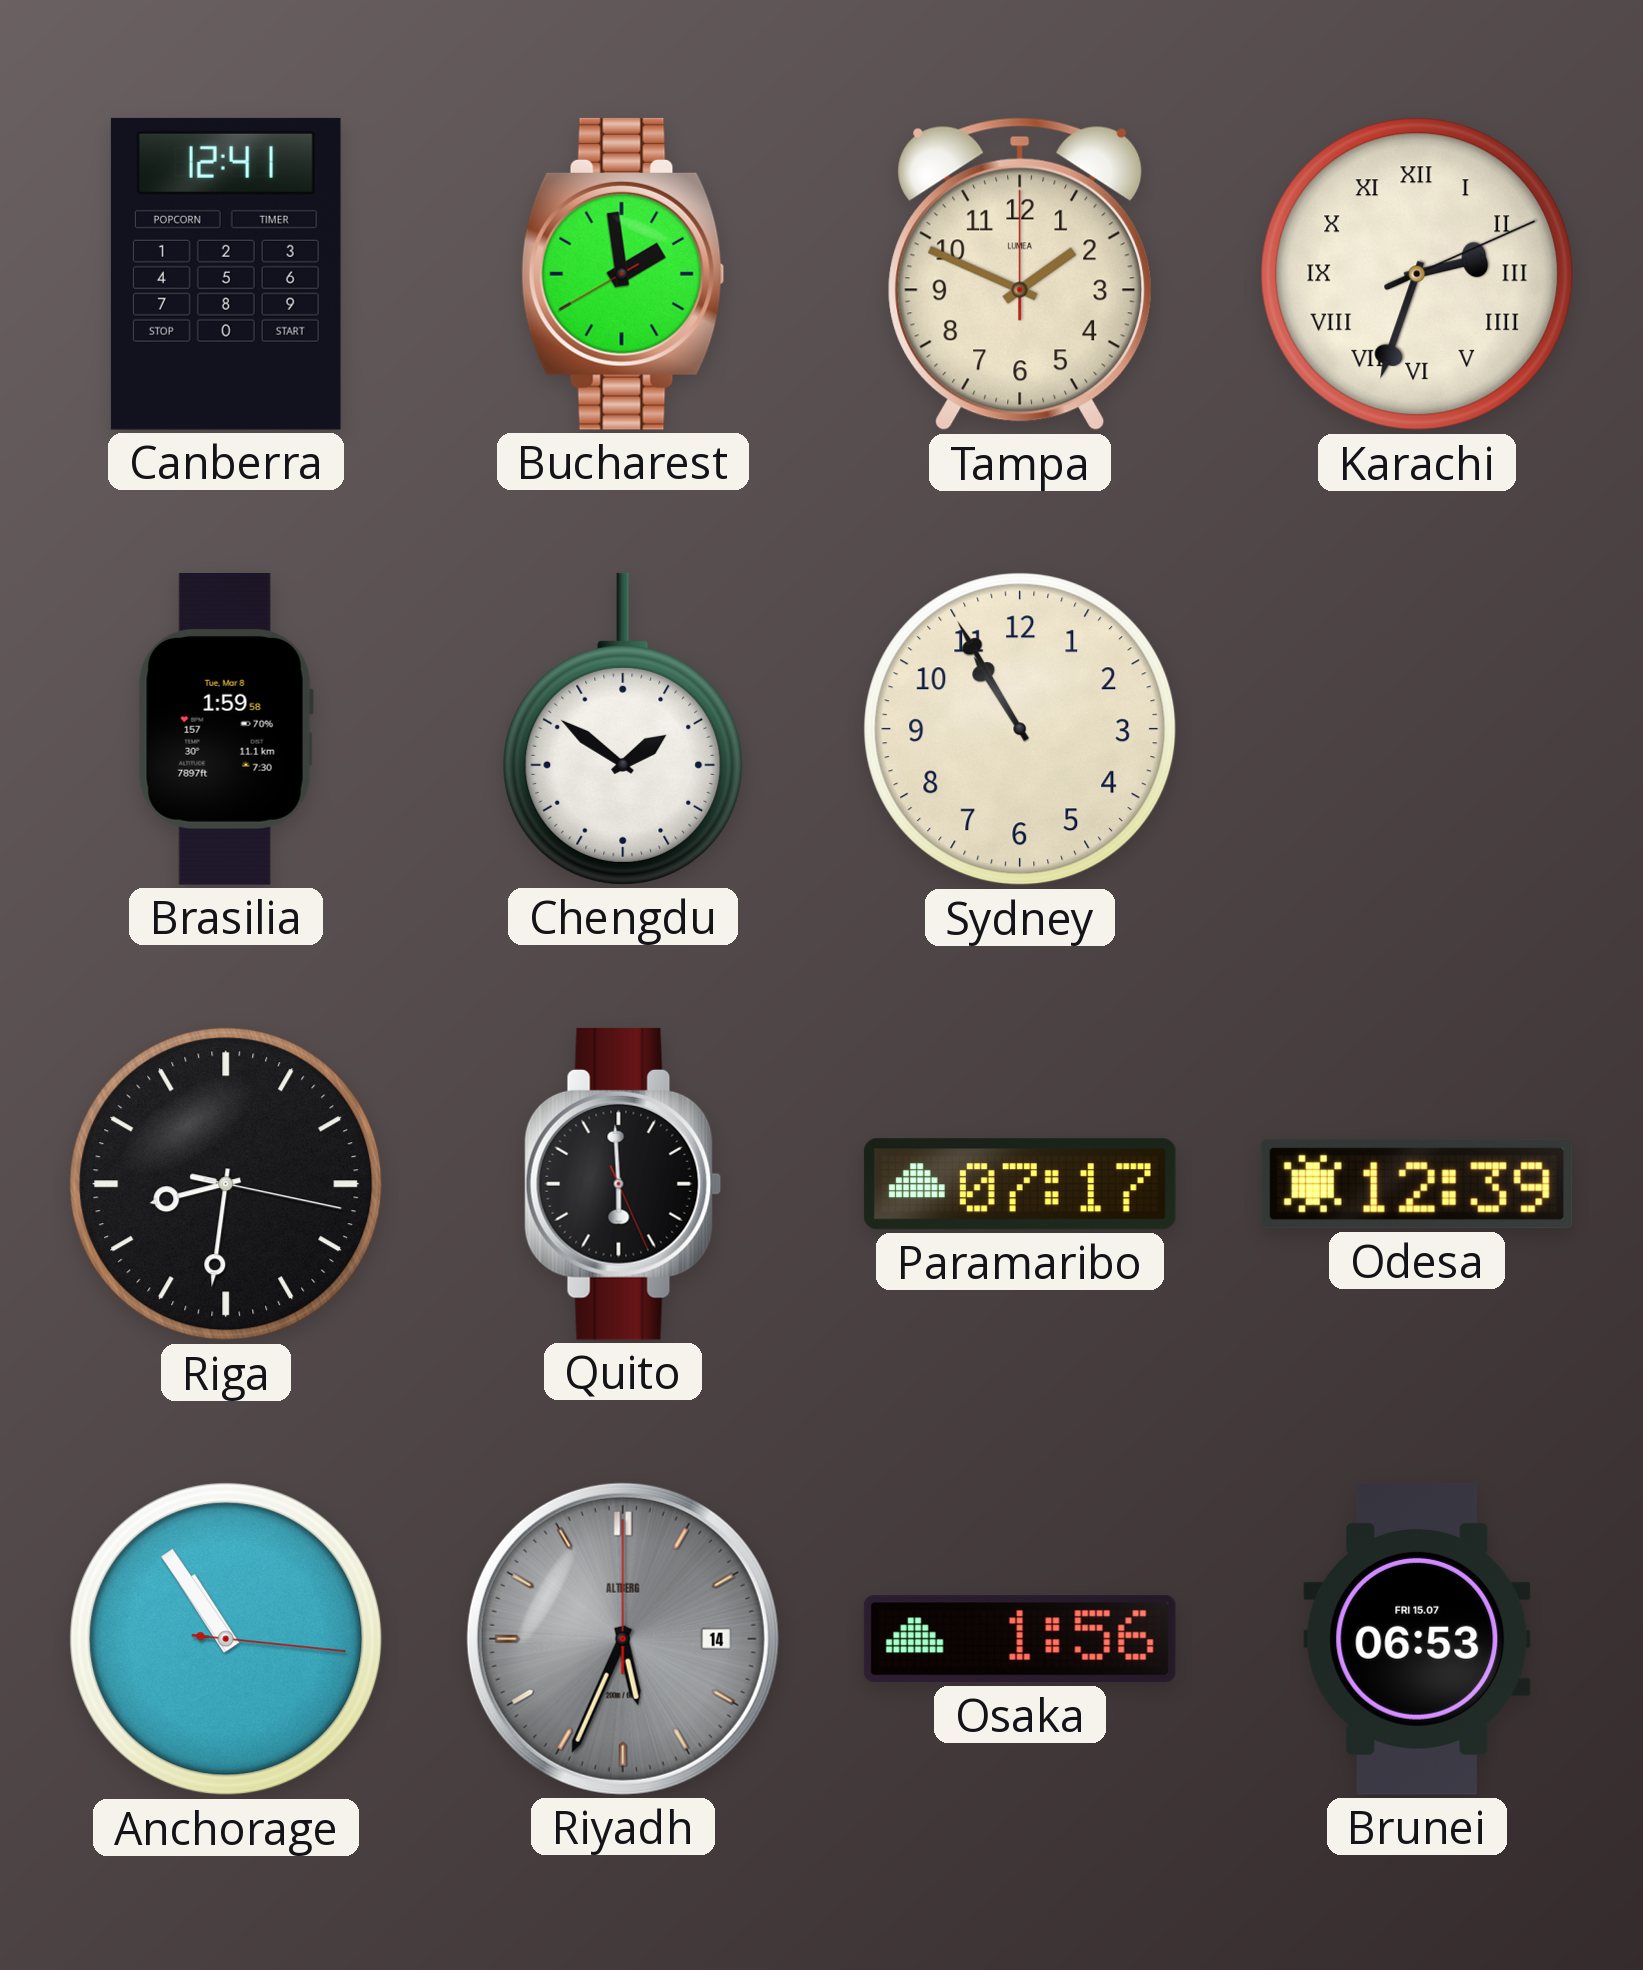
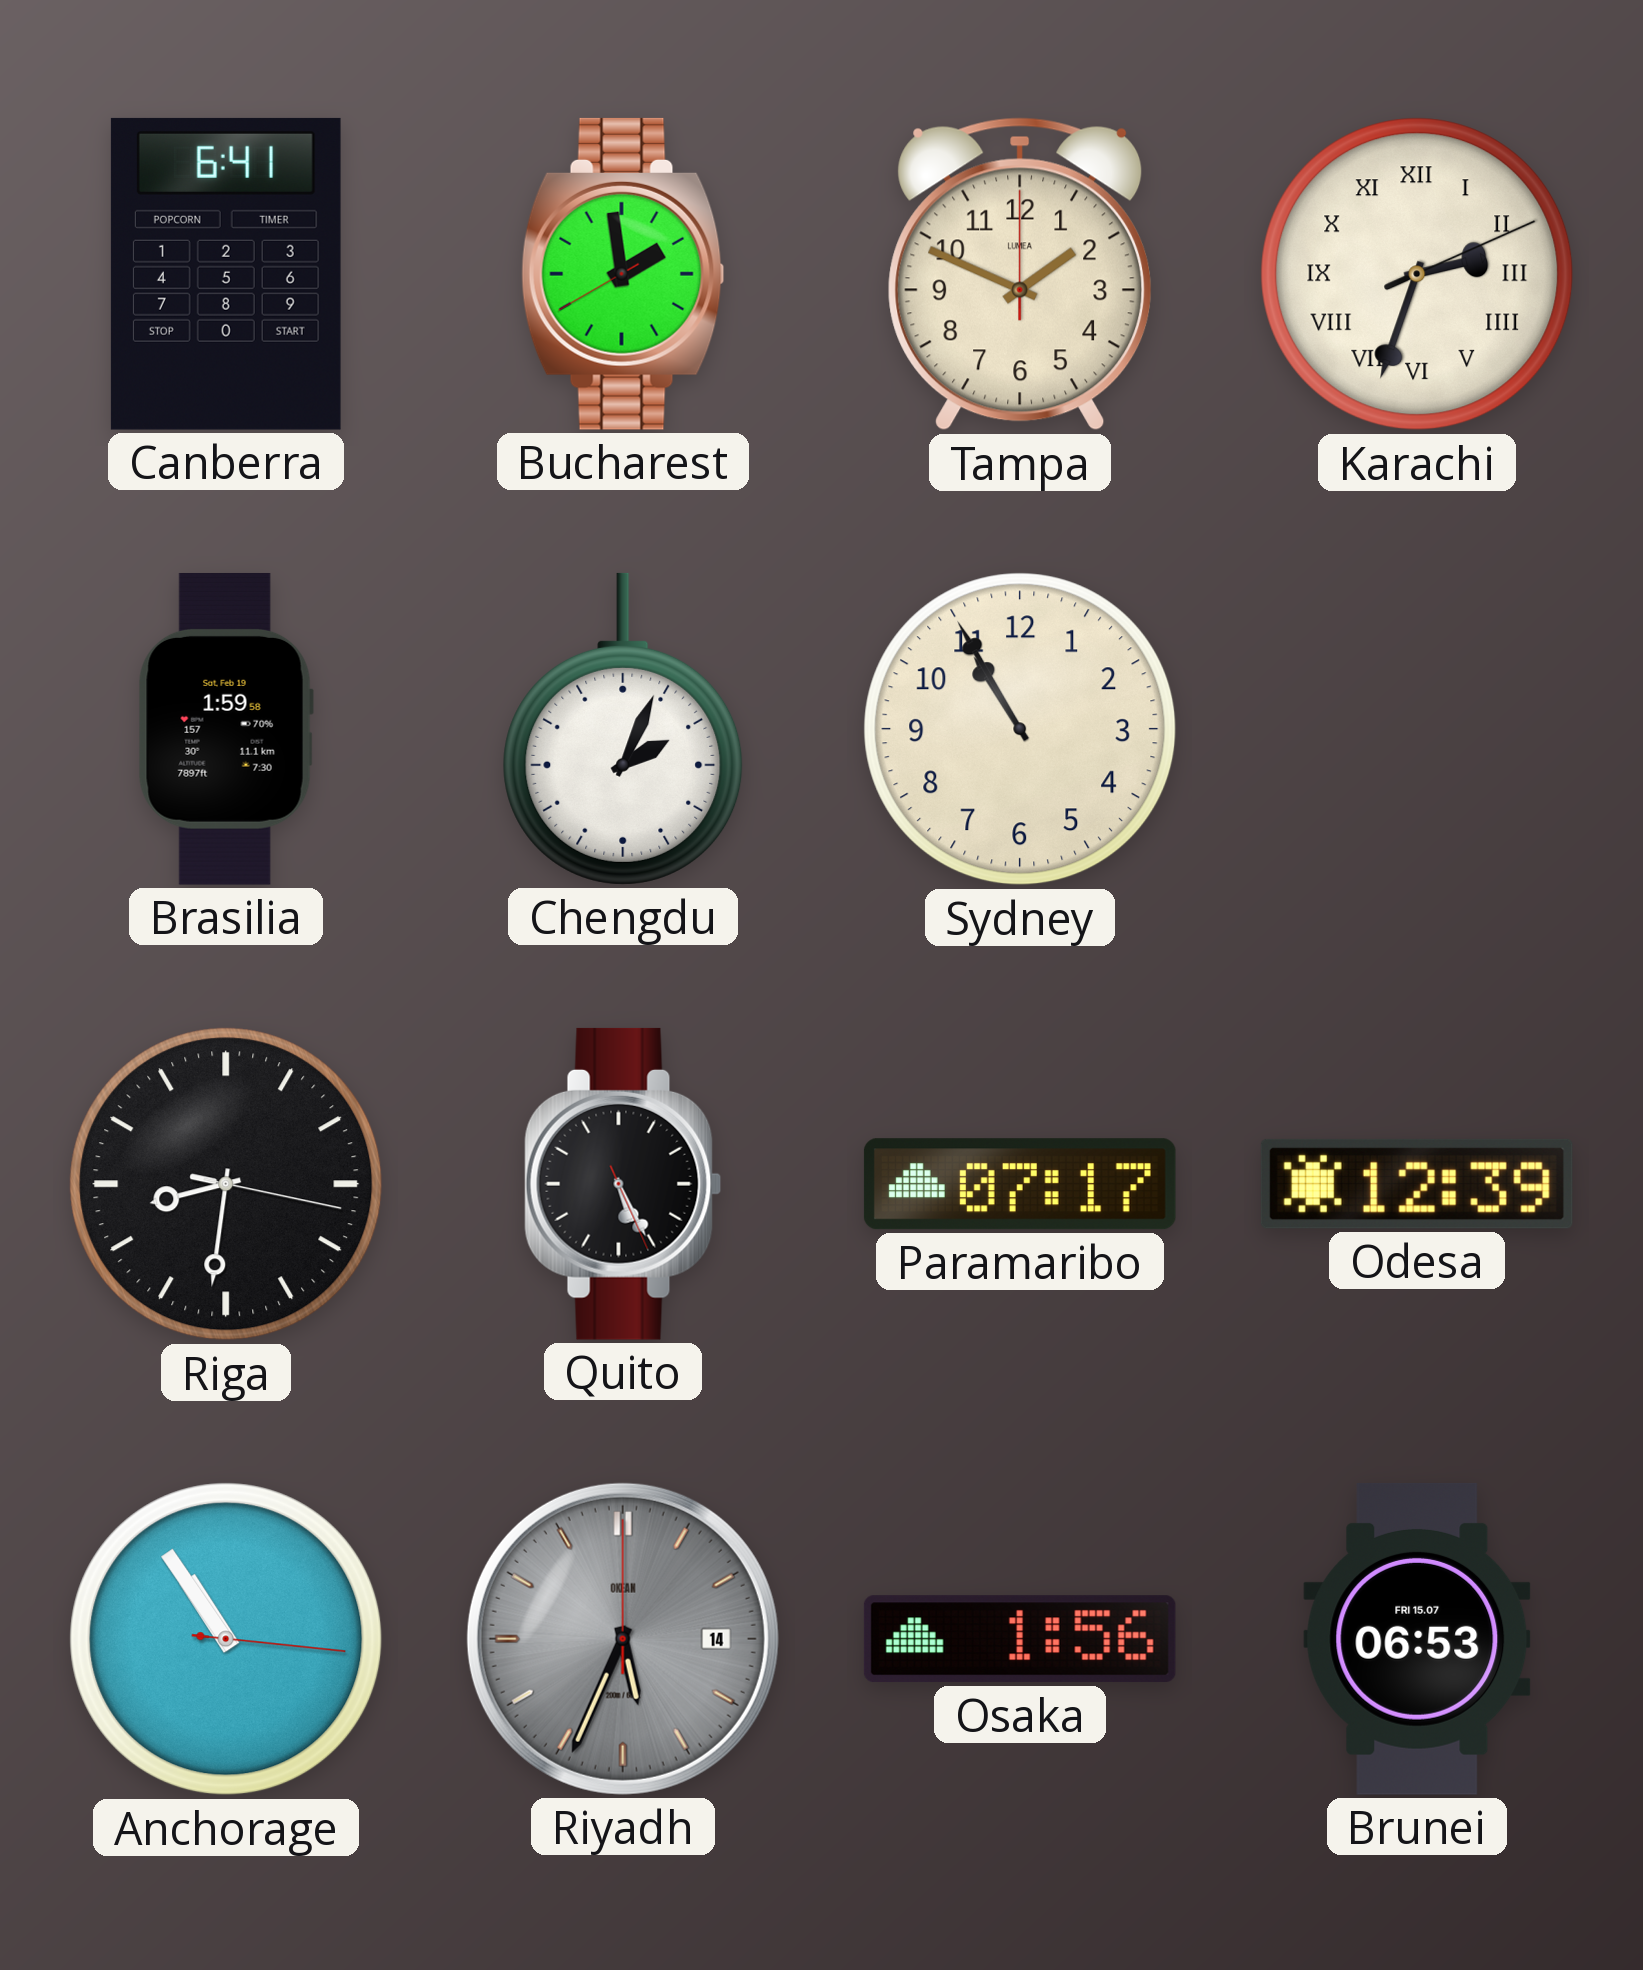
Canberra: 12:41 -> 6:41
Brasilia date: Tue, Mar 8 -> Sat, Feb 19
Chengdu: 1:51 -> 2:04
Quito: 5:59 -> 5:25
Riyadh brand: ALTBERG -> OKEAN
